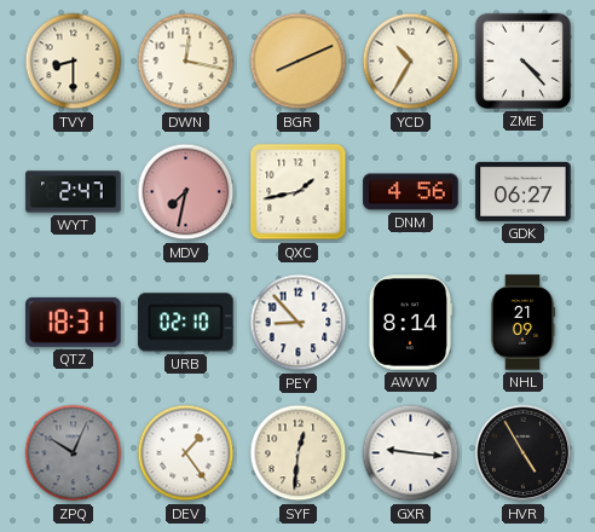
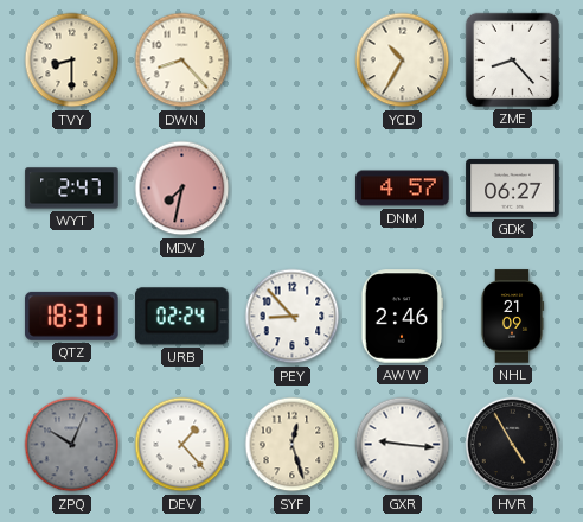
DWN: 12:17 -> 8:23
BGR: 8:11 -> none
ZME: 4:23 -> 8:23
QXC: 1:43 -> none
DNM: 4:56 -> 4:57
URB: 02:10 -> 02:24
AWW: 8:14 -> 2:46
DEV: 1:24 -> 1:23
SYF: 12:31 -> 12:27
